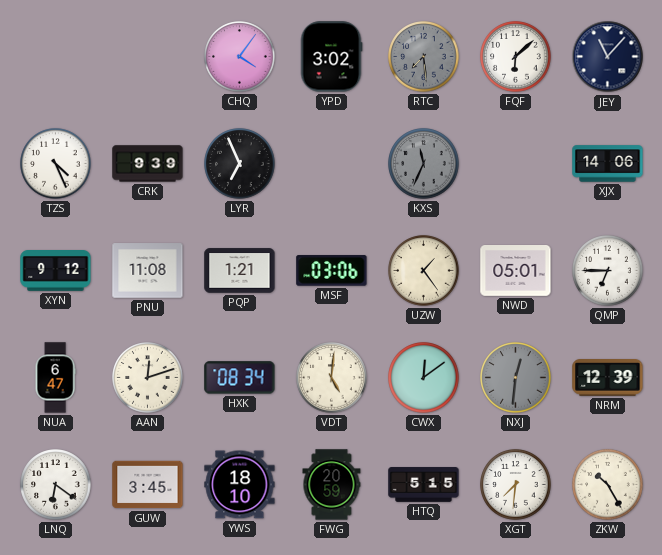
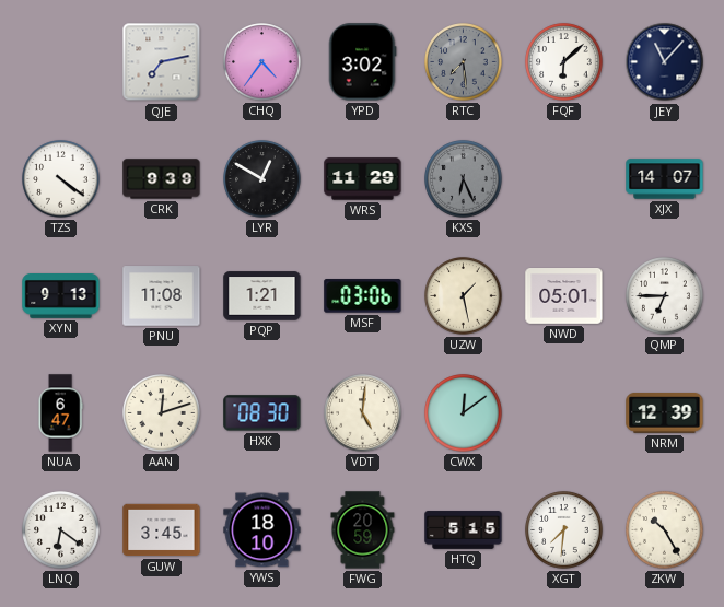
QJE: none -> 7:13
CHQ: 4:06 -> 4:36
TZS: 4:26 -> 4:21
LYR: 6:56 -> 12:50
WRS: none -> 11:29
KXS: 11:34 -> 6:26
XJX: 14:06 -> 14:07
XYN: 9:12 -> 9:13
UZW: 1:24 -> 1:28
HXK: 08:34 -> 08:30
NXJ: 12:31 -> none
